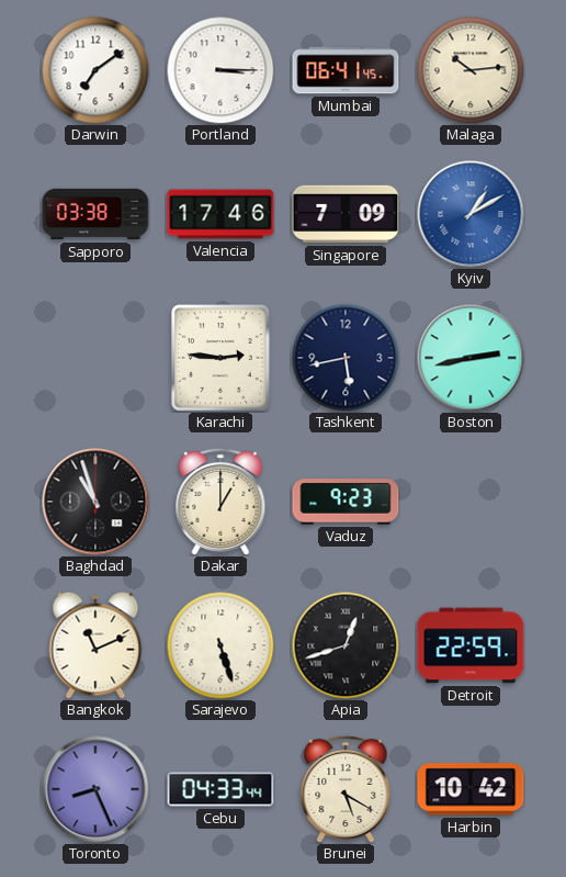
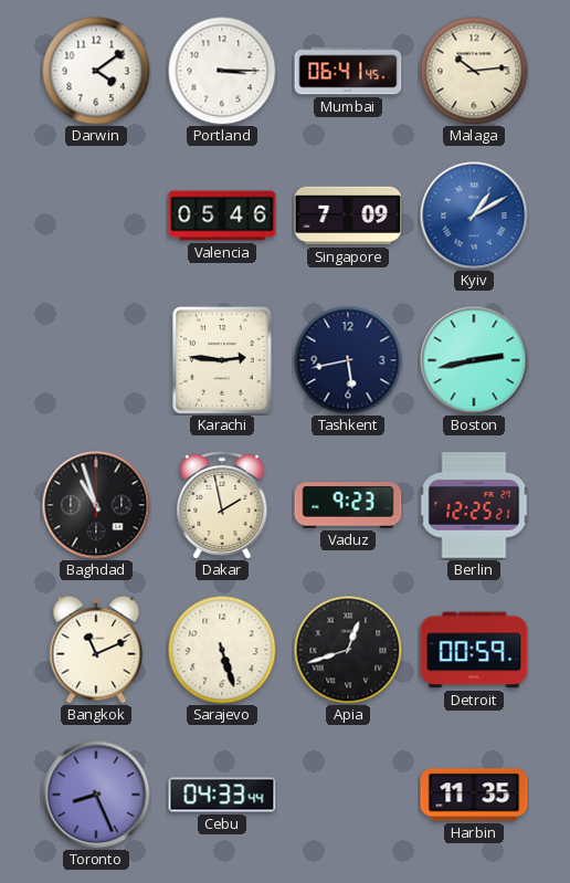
Darwin: 7:09 -> 4:09
Sapporo: 03:38 -> none
Valencia: 17:46 -> 05:46
Dakar: 1:00 -> 1:58
Berlin: none -> 12:25
Detroit: 22:59 -> 00:59
Brunei: 5:20 -> none
Harbin: 10:42 -> 11:35
